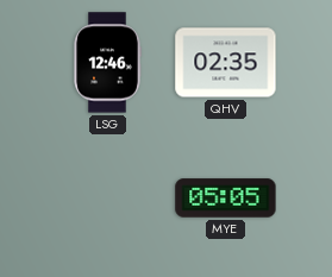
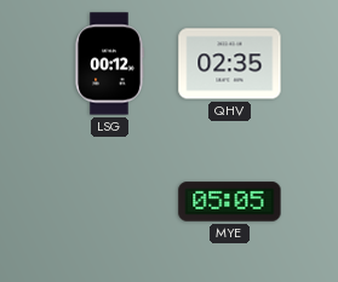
LSG: 12:46 -> 00:12
